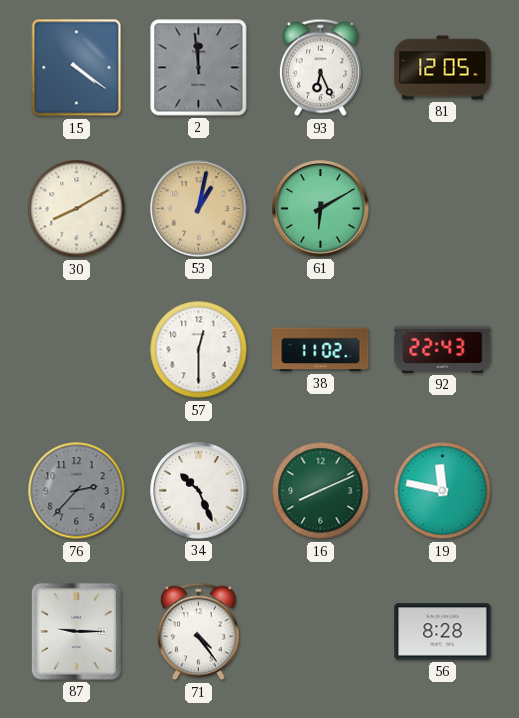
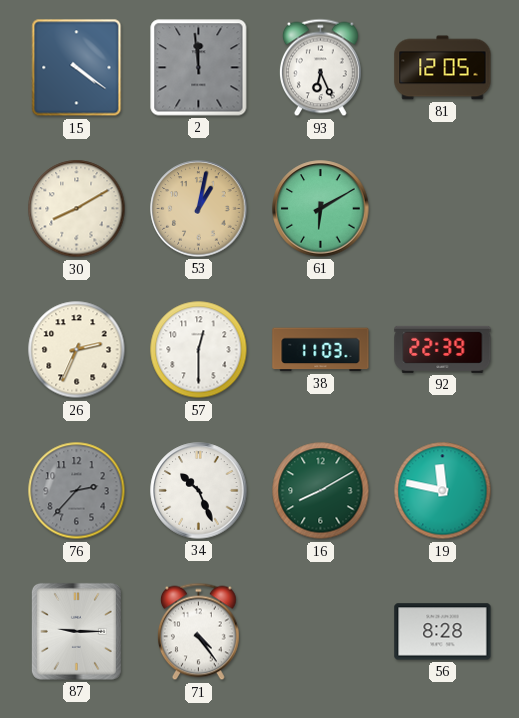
26: none -> 2:34
38: 11:02 -> 11:03
92: 22:43 -> 22:39
16: 8:11 -> 8:10
